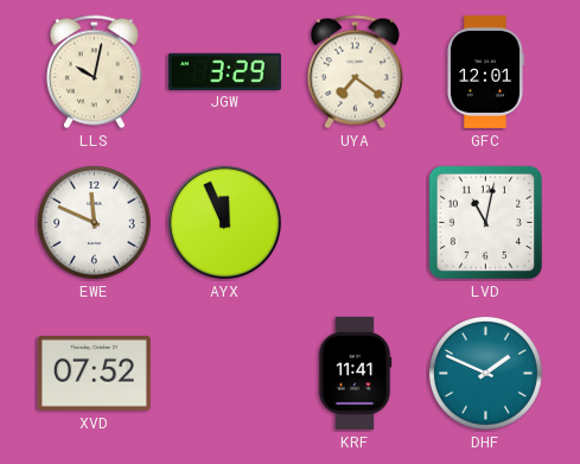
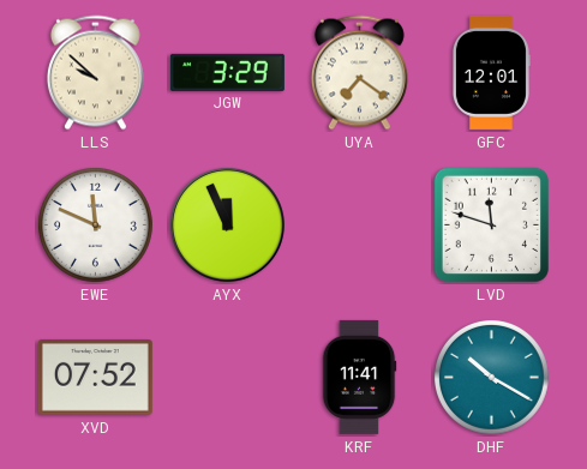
LLS: 10:02 -> 9:52
LVD: 11:02 -> 11:48
DHF: 1:49 -> 10:20
